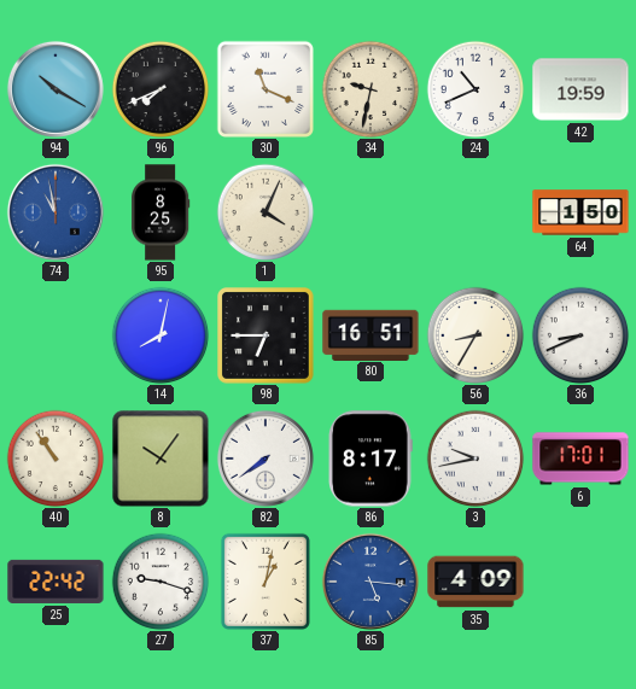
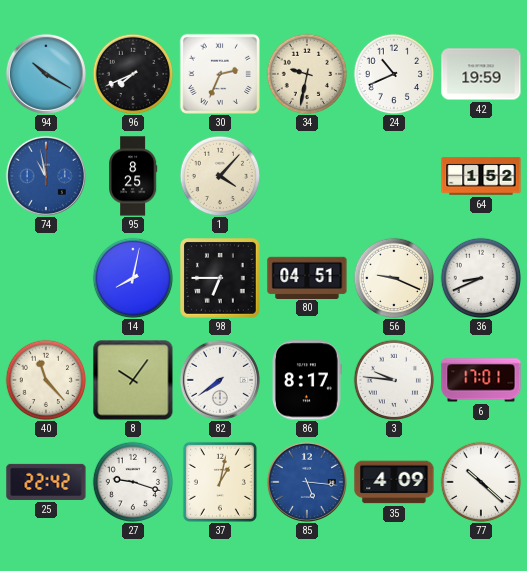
30: 11:19 -> 2:34
1: 4:04 -> 4:07
64: 1:50 -> 1:52
80: 16:51 -> 04:51
56: 8:35 -> 9:19
40: 10:54 -> 11:23
3: 9:43 -> 9:46
77: none -> 10:22
